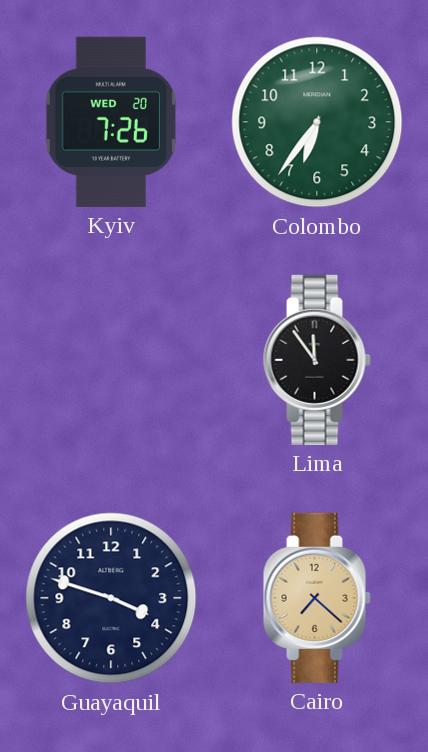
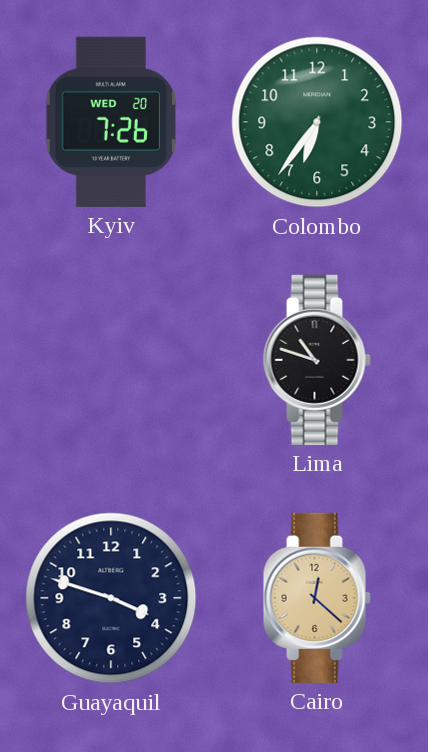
Lima: 11:54 -> 10:48
Cairo: 7:22 -> 12:22
